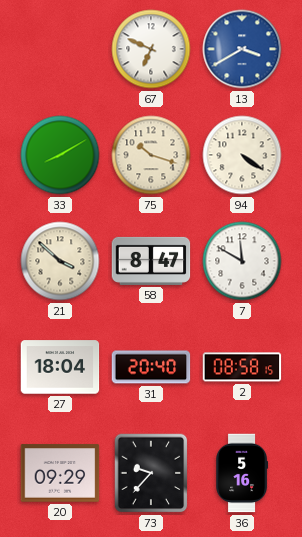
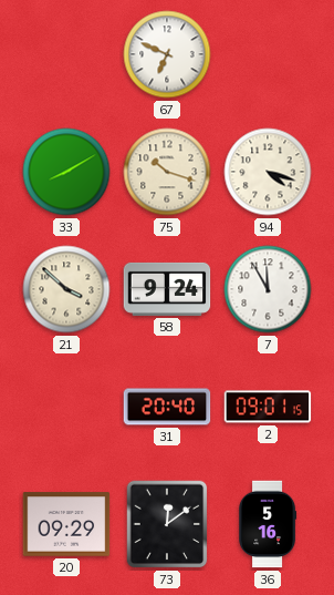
13: 3:40 -> none
94: 4:21 -> 4:18
58: 8:47 -> 9:24
7: 11:50 -> 11:55
27: 18:04 -> none
2: 08:58 -> 09:01
73: 9:37 -> 12:09
